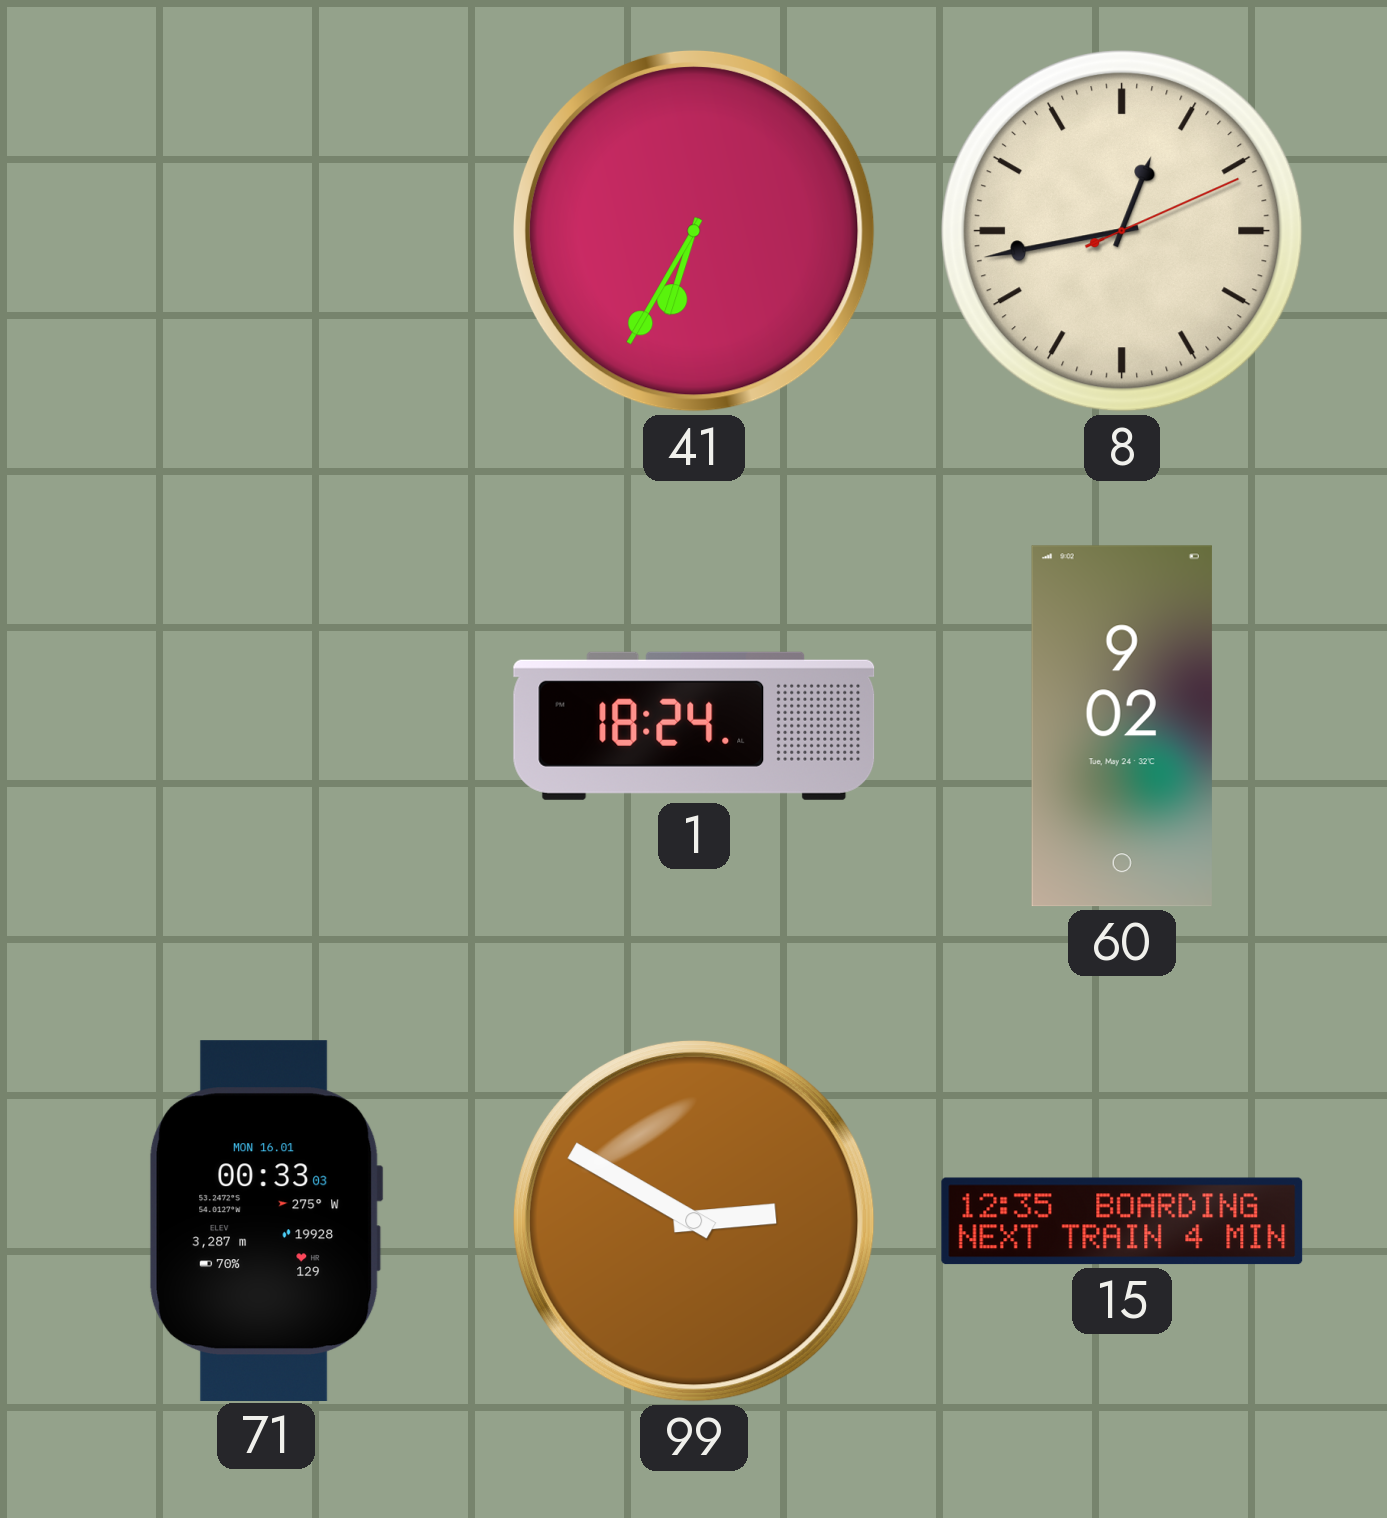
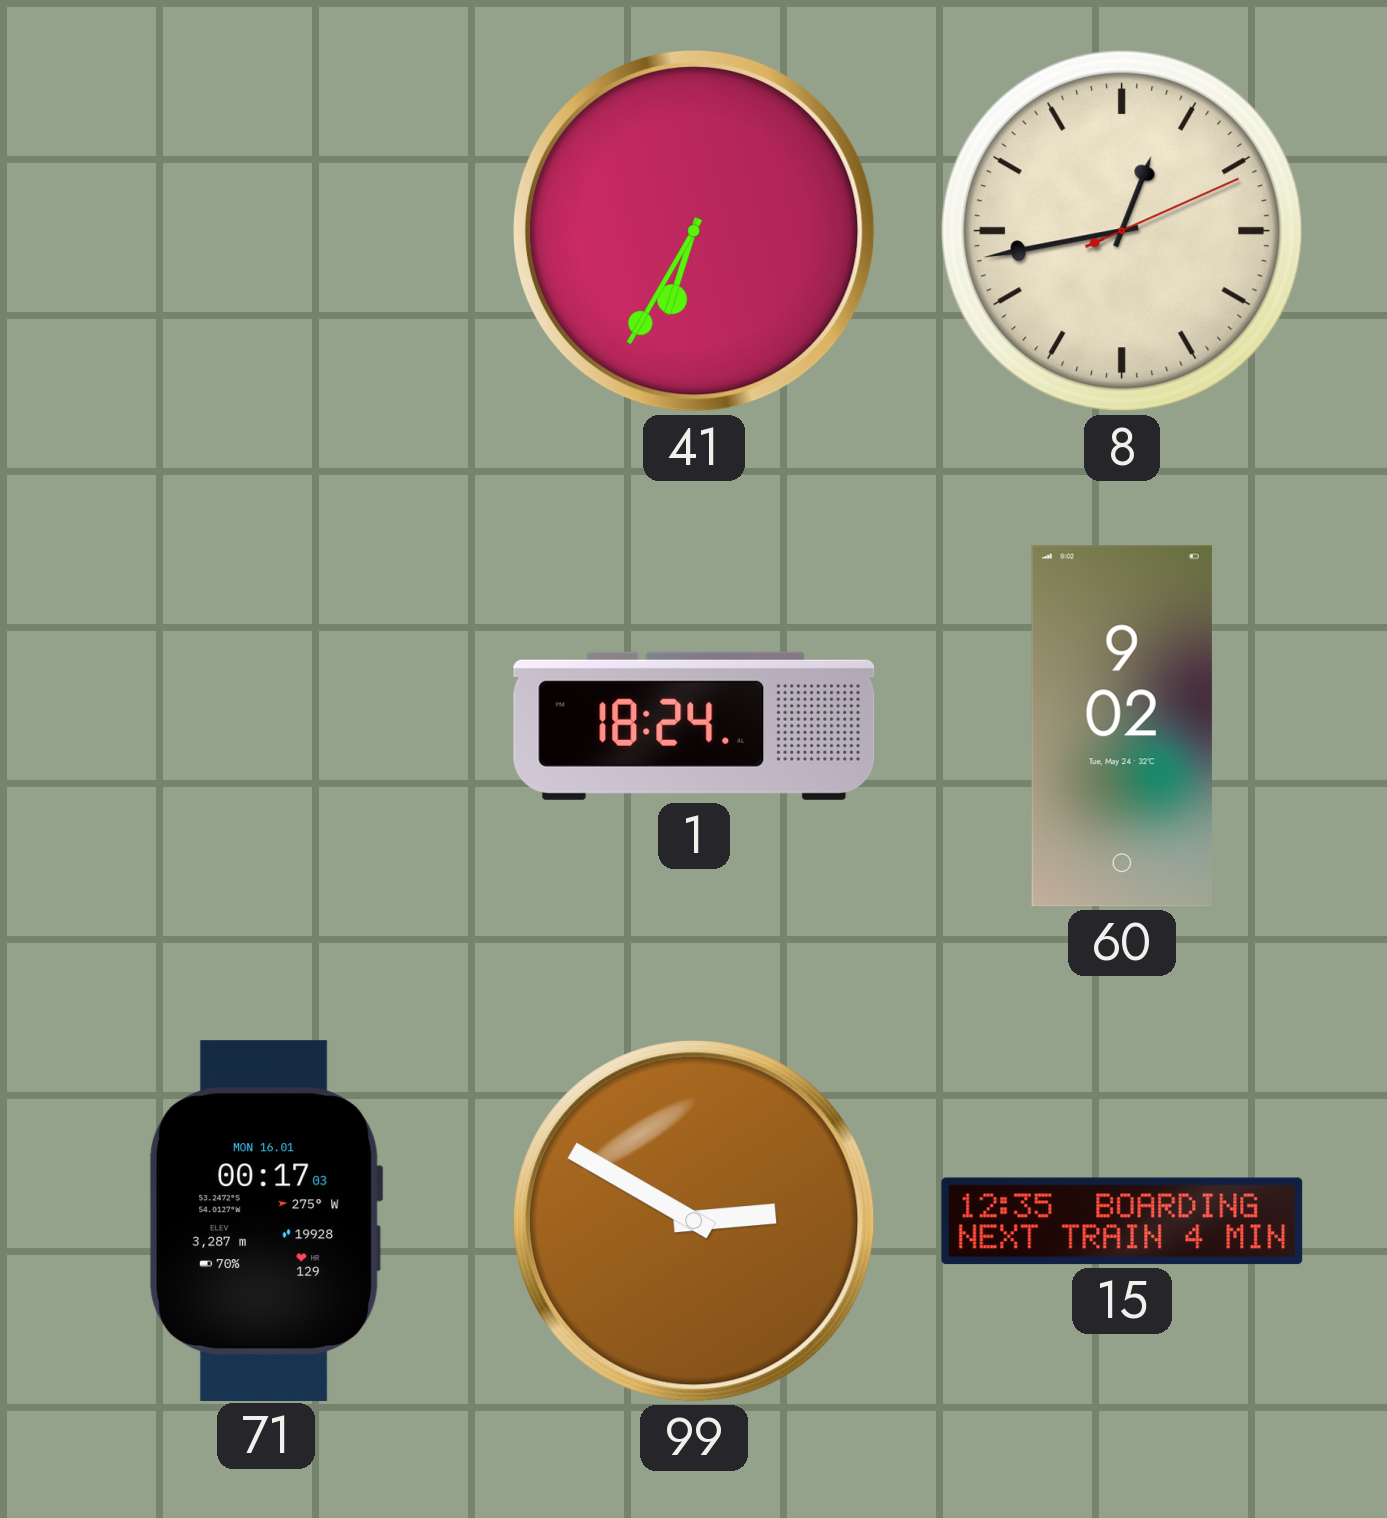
71: 00:33 -> 00:17
